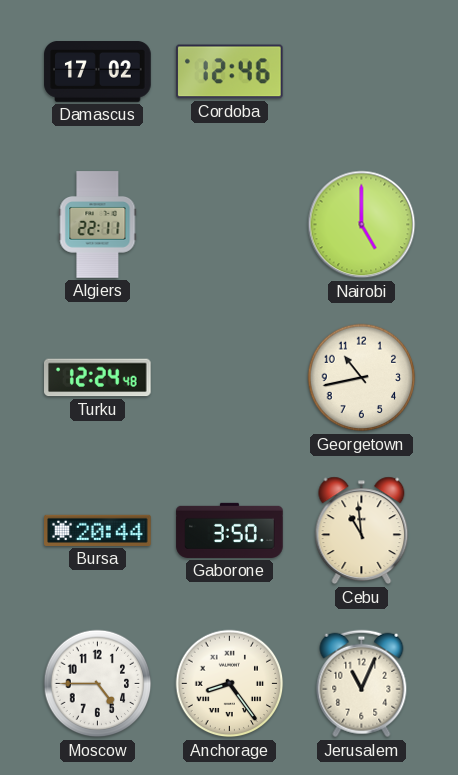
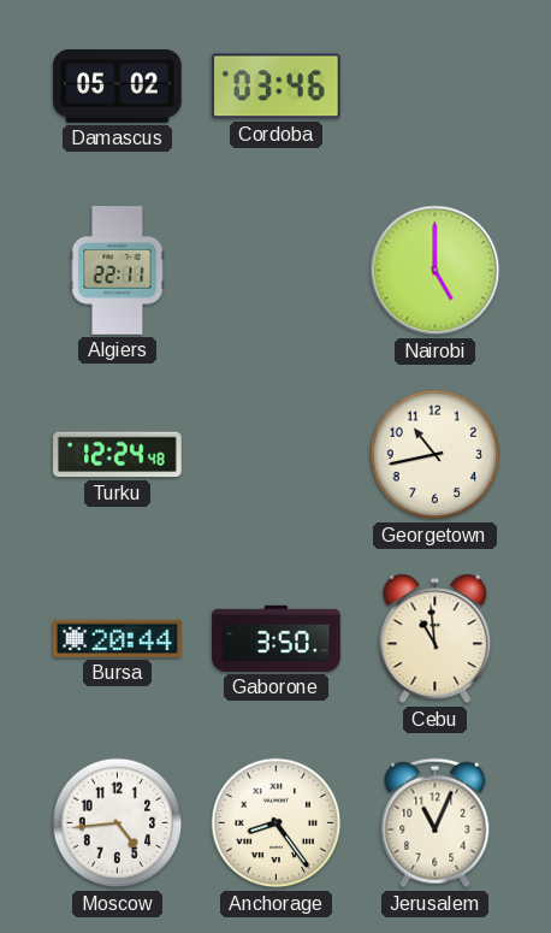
Damascus: 17:02 -> 05:02
Cordoba: 12:46 -> 03:46
Moscow: 4:45 -> 4:44
